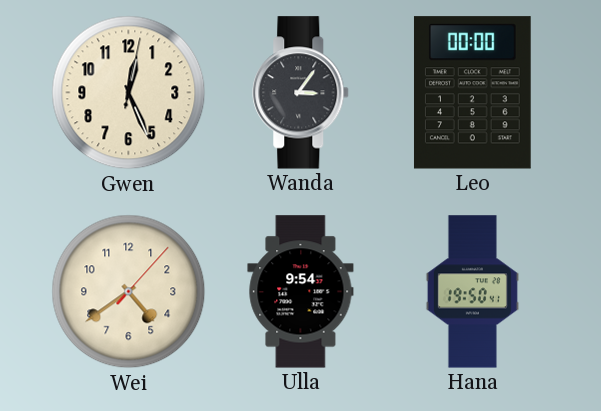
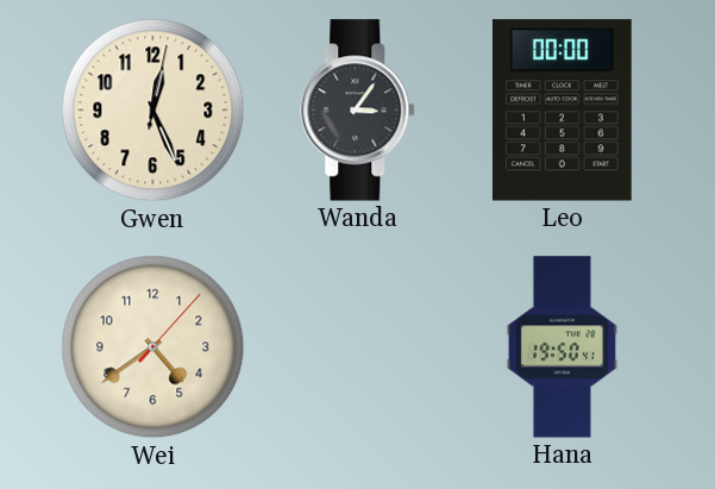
Ulla: 9:54 -> none
